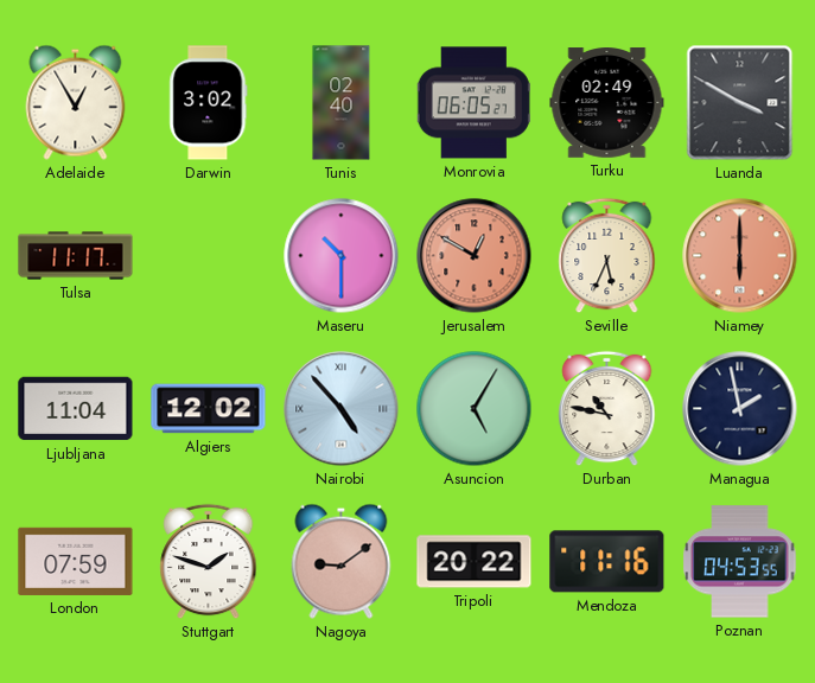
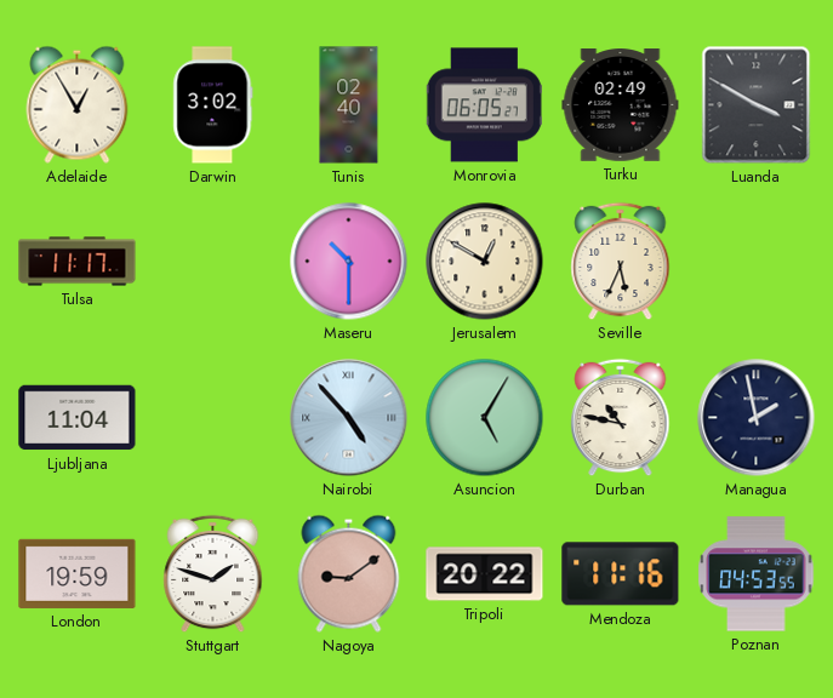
Jerusalem dial: salmon -> cream
Niamey: 6:00 -> none
Algiers: 12:02 -> none
London: 07:59 -> 19:59
